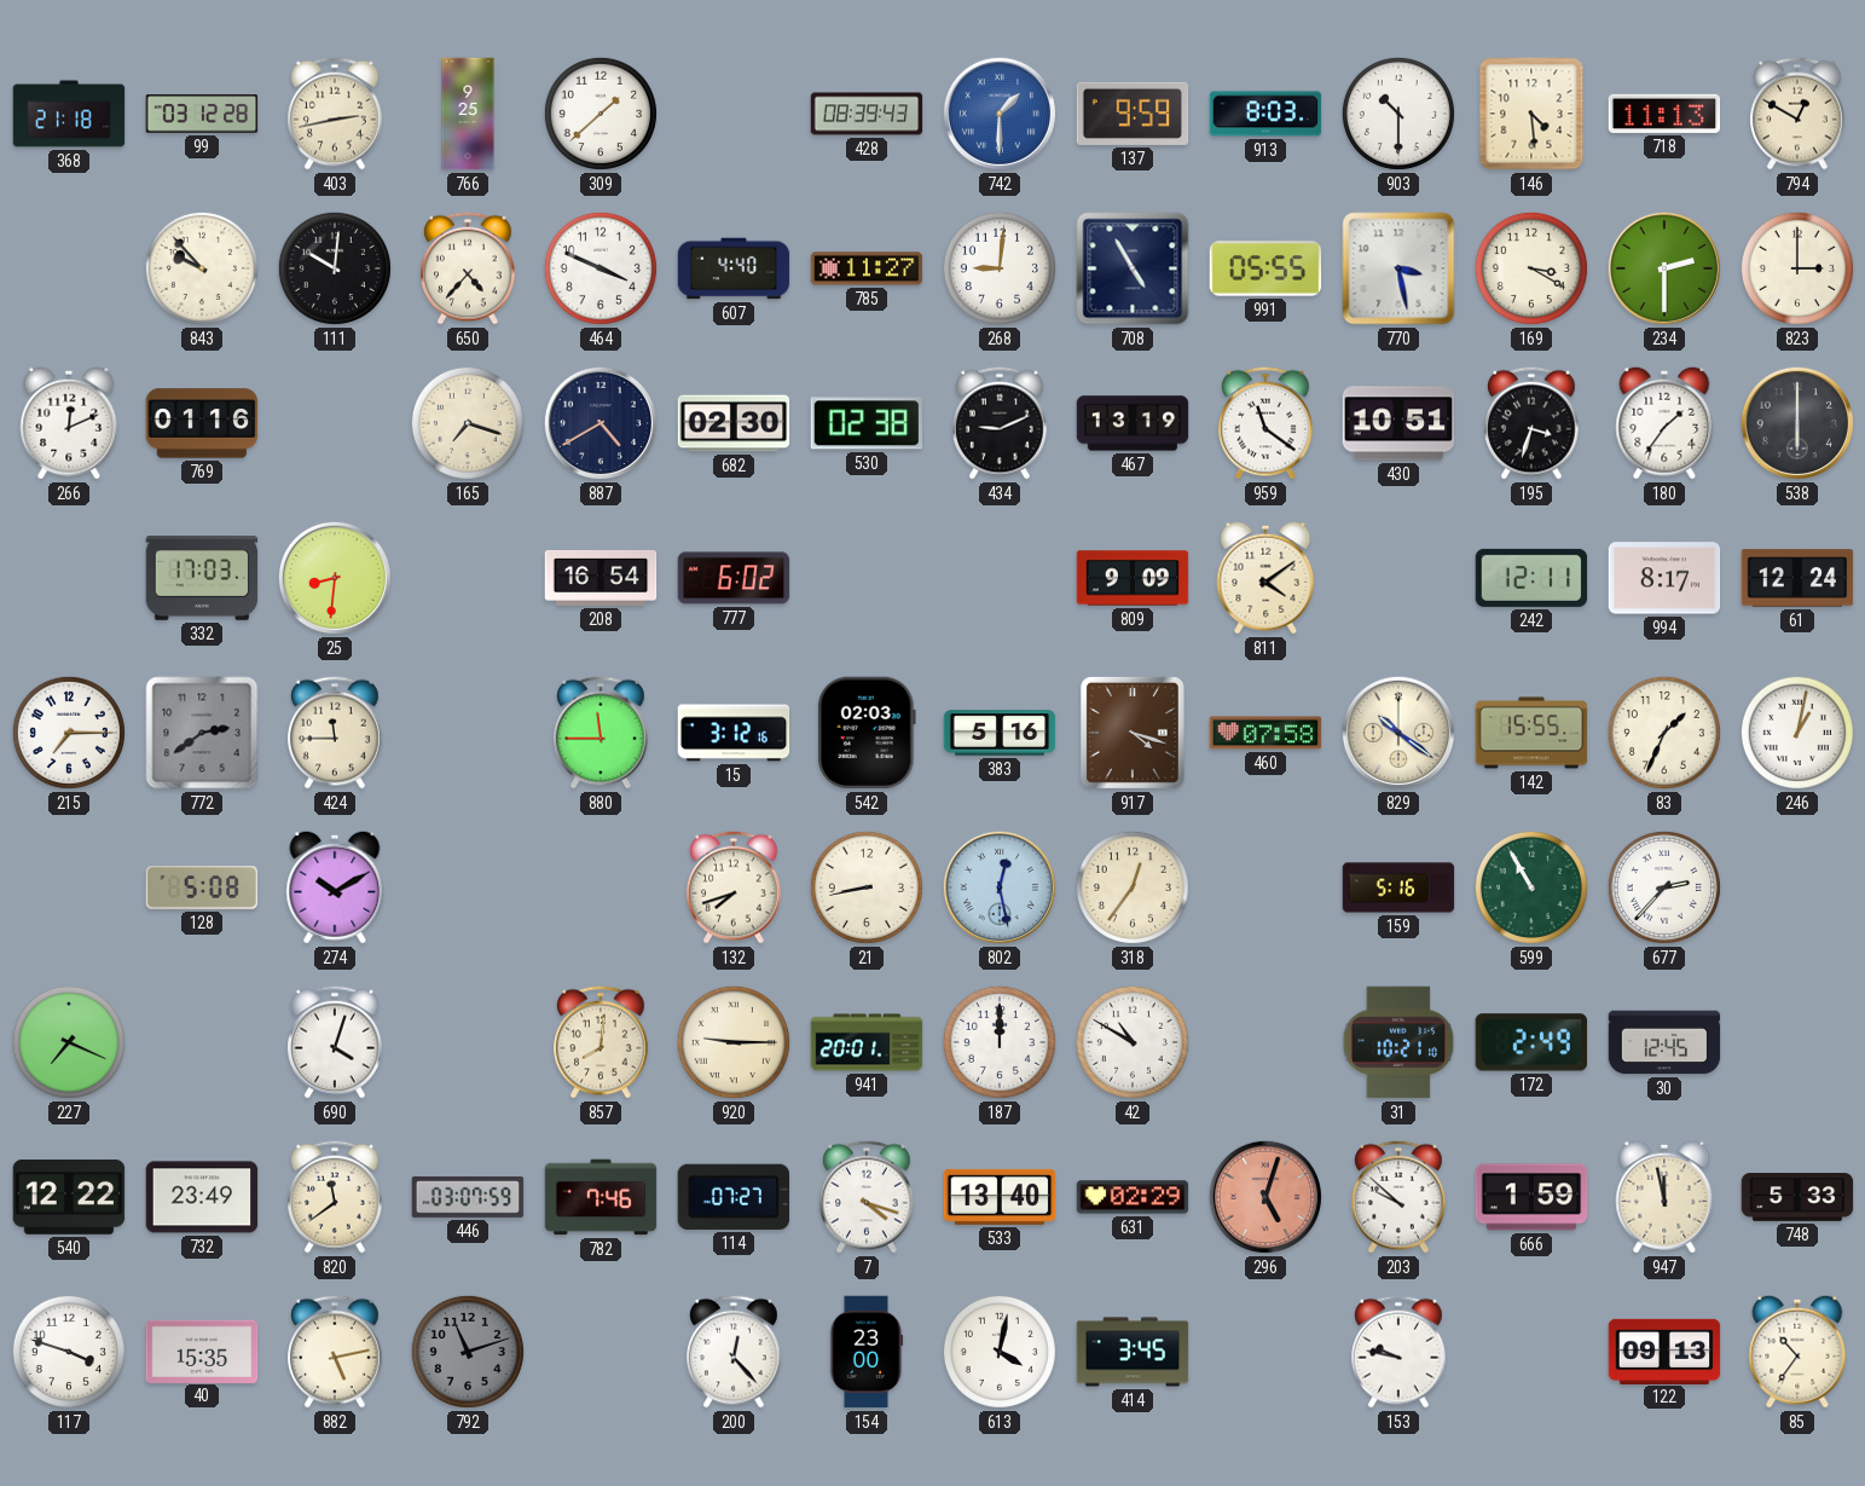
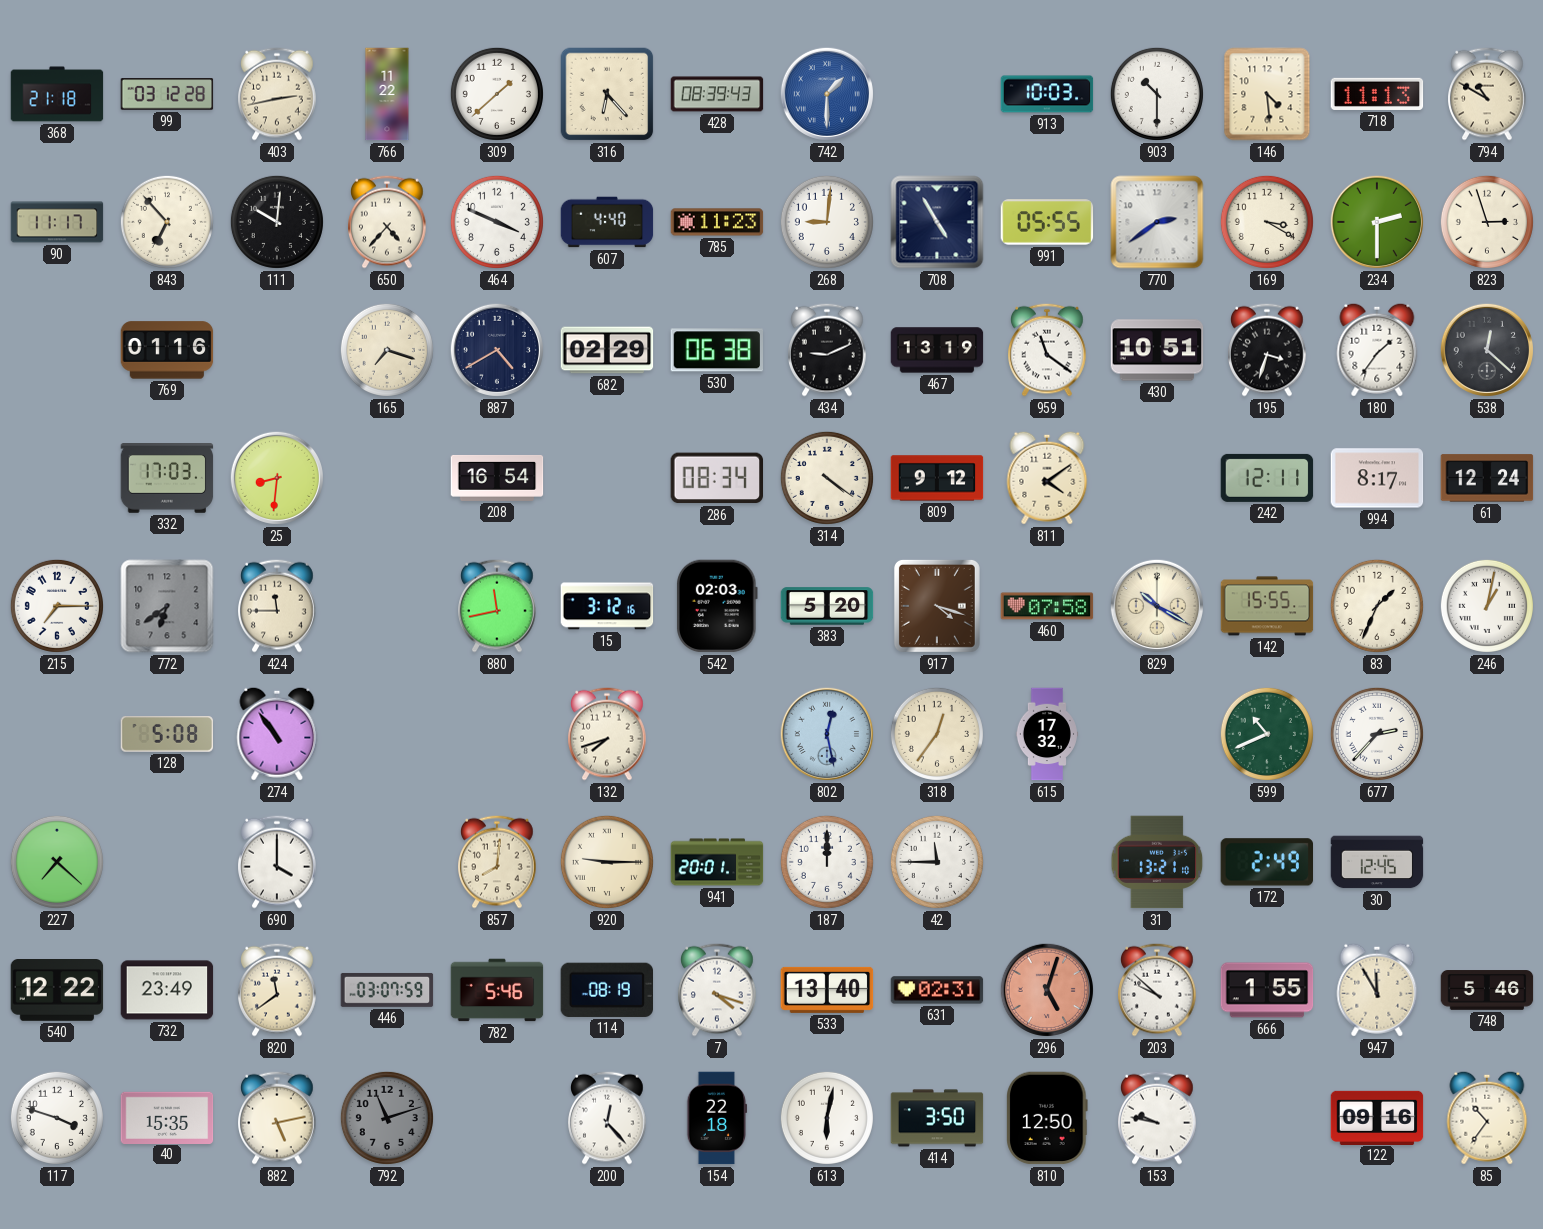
766: 9:25 -> 11:22
316: none -> 6:23
137: 9:59 -> none
913: 8:03 -> 10:03
794: 12:50 -> 10:50
90: none -> 11:17
843: 9:53 -> 6:53
785: 11:27 -> 11:23
770: 3:28 -> 2:39
823: 3:00 -> 2:57
266: 12:11 -> none
682: 02:30 -> 02:29
530: 02:38 -> 06:38
538: 6:00 -> 12:22
777: 6:02 -> none
286: none -> 08:34
314: none -> 4:21
809: 9:09 -> 9:12
772: 2:39 -> 6:39
880: 11:45 -> 11:43
383: 5:16 -> 5:20
829: 10:21 -> 10:20
274: 10:10 -> 10:54
21: 8:43 -> none
615: none -> 17:32
159: 5:16 -> none
599: 10:55 -> 10:41
227: 7:19 -> 7:22
690: 4:03 -> 4:00
42: 10:50 -> 11:45
31: 10:21 -> 13:21
782: 7:46 -> 5:46
114: 07:27 -> 08:19
631: 02:29 -> 02:31
666: 1:59 -> 1:55
947: 11:58 -> 11:55
748: 5:33 -> 5:46
154: 23:00 -> 22:18
613: 4:02 -> 6:02
414: 3:45 -> 3:50
810: none -> 12:50
122: 09:13 -> 09:16
